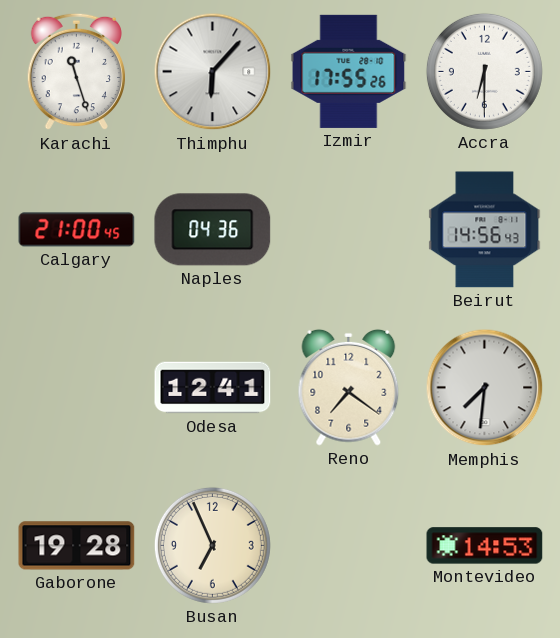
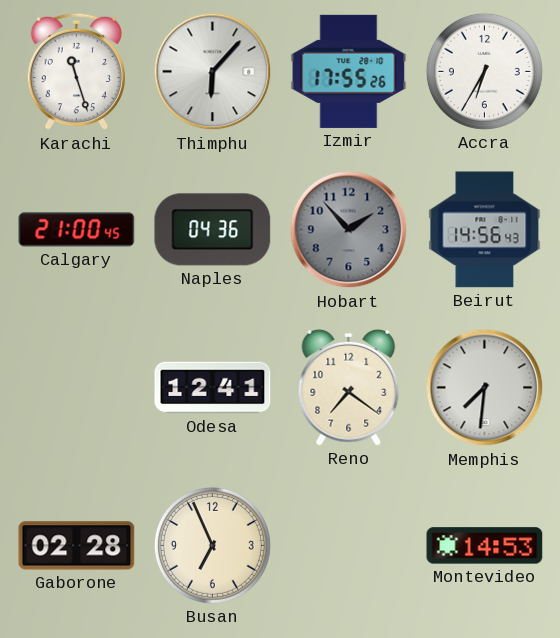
Accra: 6:30 -> 6:35
Hobart: none -> 1:53
Gaborone: 19:28 -> 02:28
